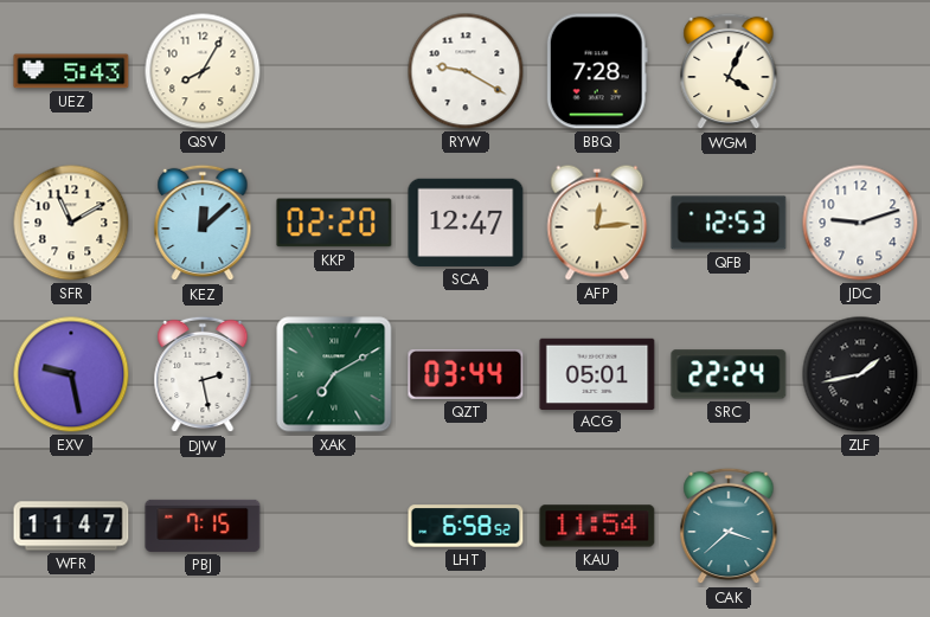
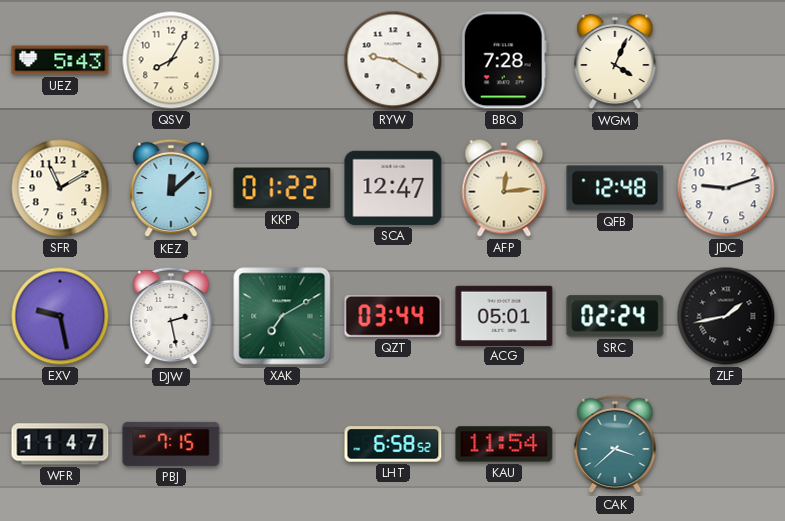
KKP: 02:20 -> 01:22
QFB: 12:53 -> 12:48
SRC: 22:24 -> 02:24
